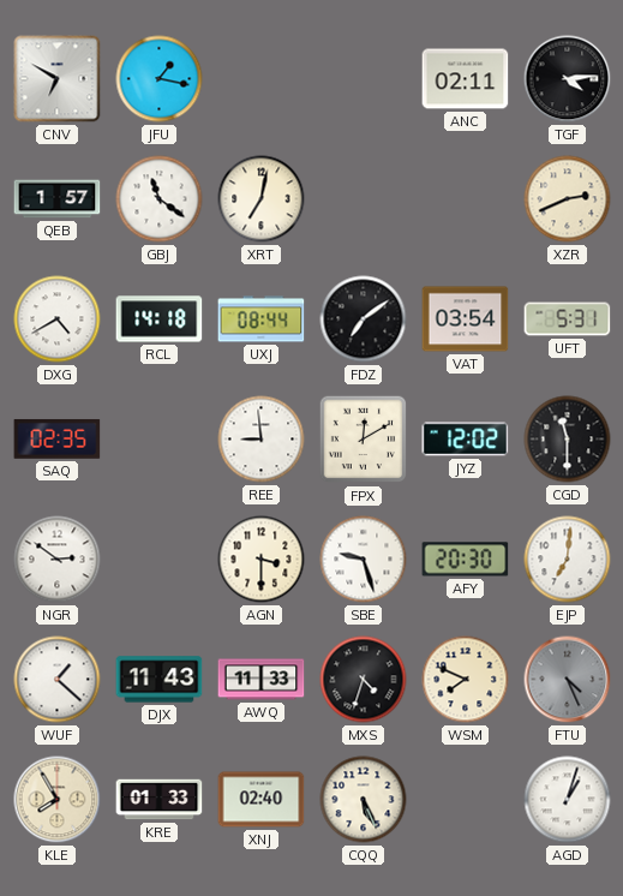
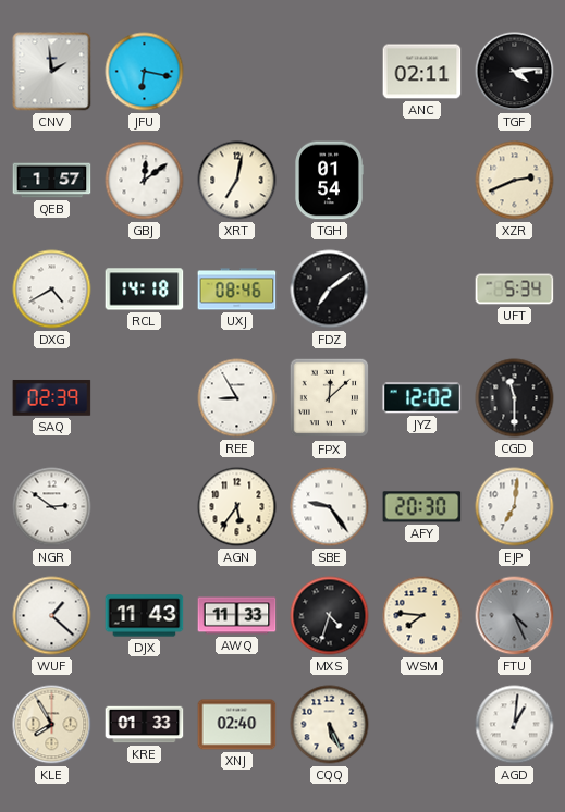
CNV: 6:50 -> 1:59
JFU: 1:17 -> 6:17
GBJ: 11:21 -> 12:09
TGH: none -> 01:54
UXJ: 08:44 -> 08:46
VAT: 03:54 -> none
UFT: 5:31 -> 5:34
SAQ: 02:35 -> 02:39
REE: 8:59 -> 8:55
FPX: 12:10 -> 12:08
AGN: 3:30 -> 5:36
SBE: 9:27 -> 9:24
WSM: 7:49 -> 7:46
AGD: 1:03 -> 1:01
